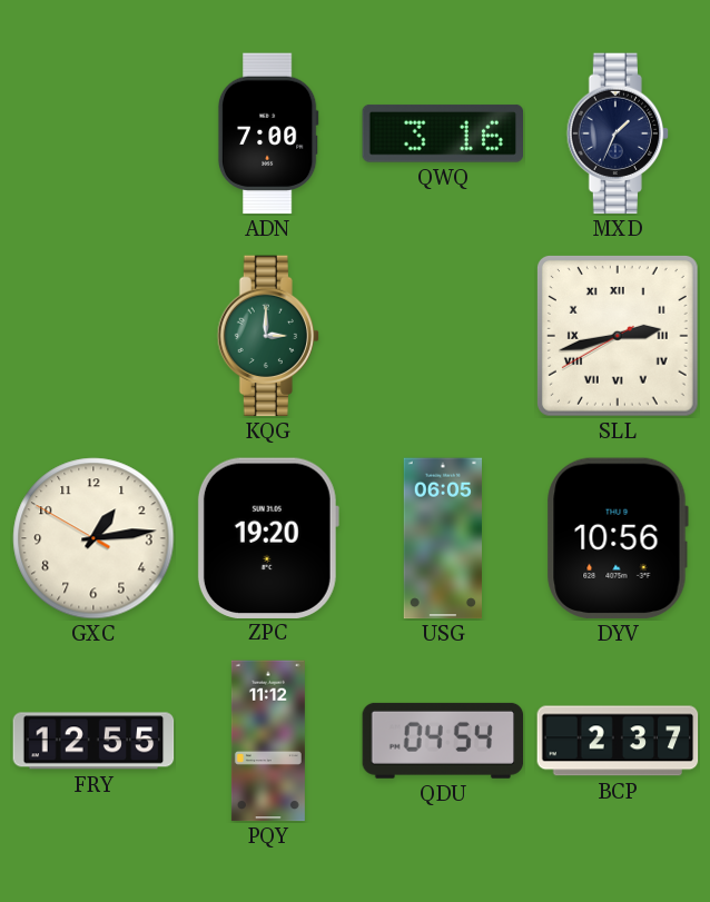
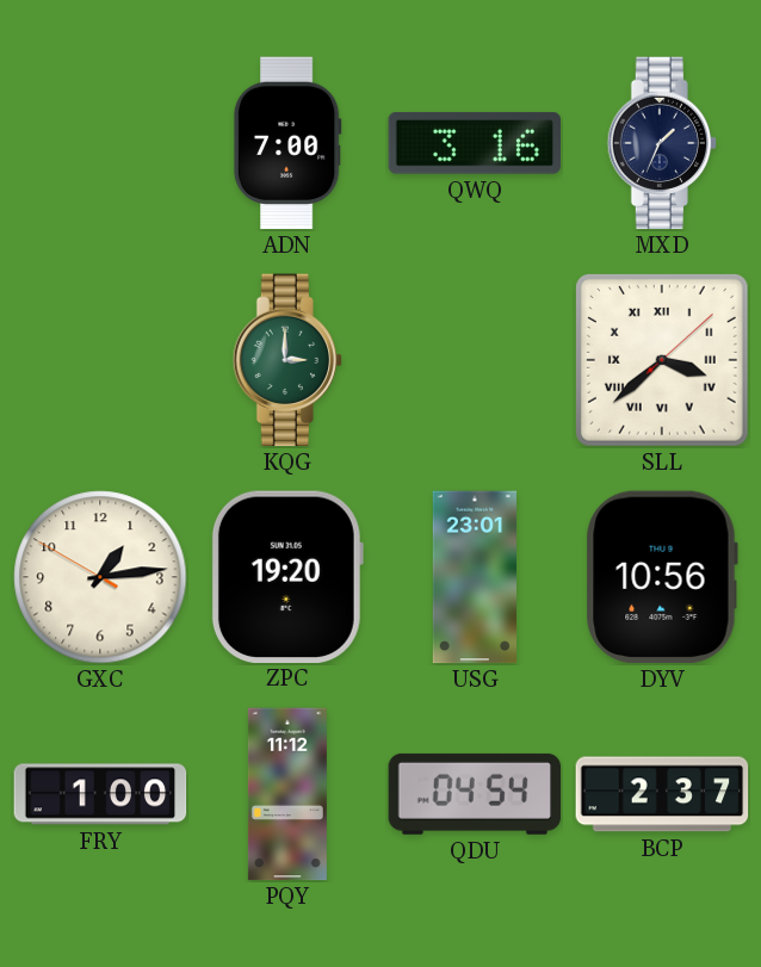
SLL: 2:42 -> 3:38
USG: 06:05 -> 23:01
FRY: 12:55 -> 1:00
